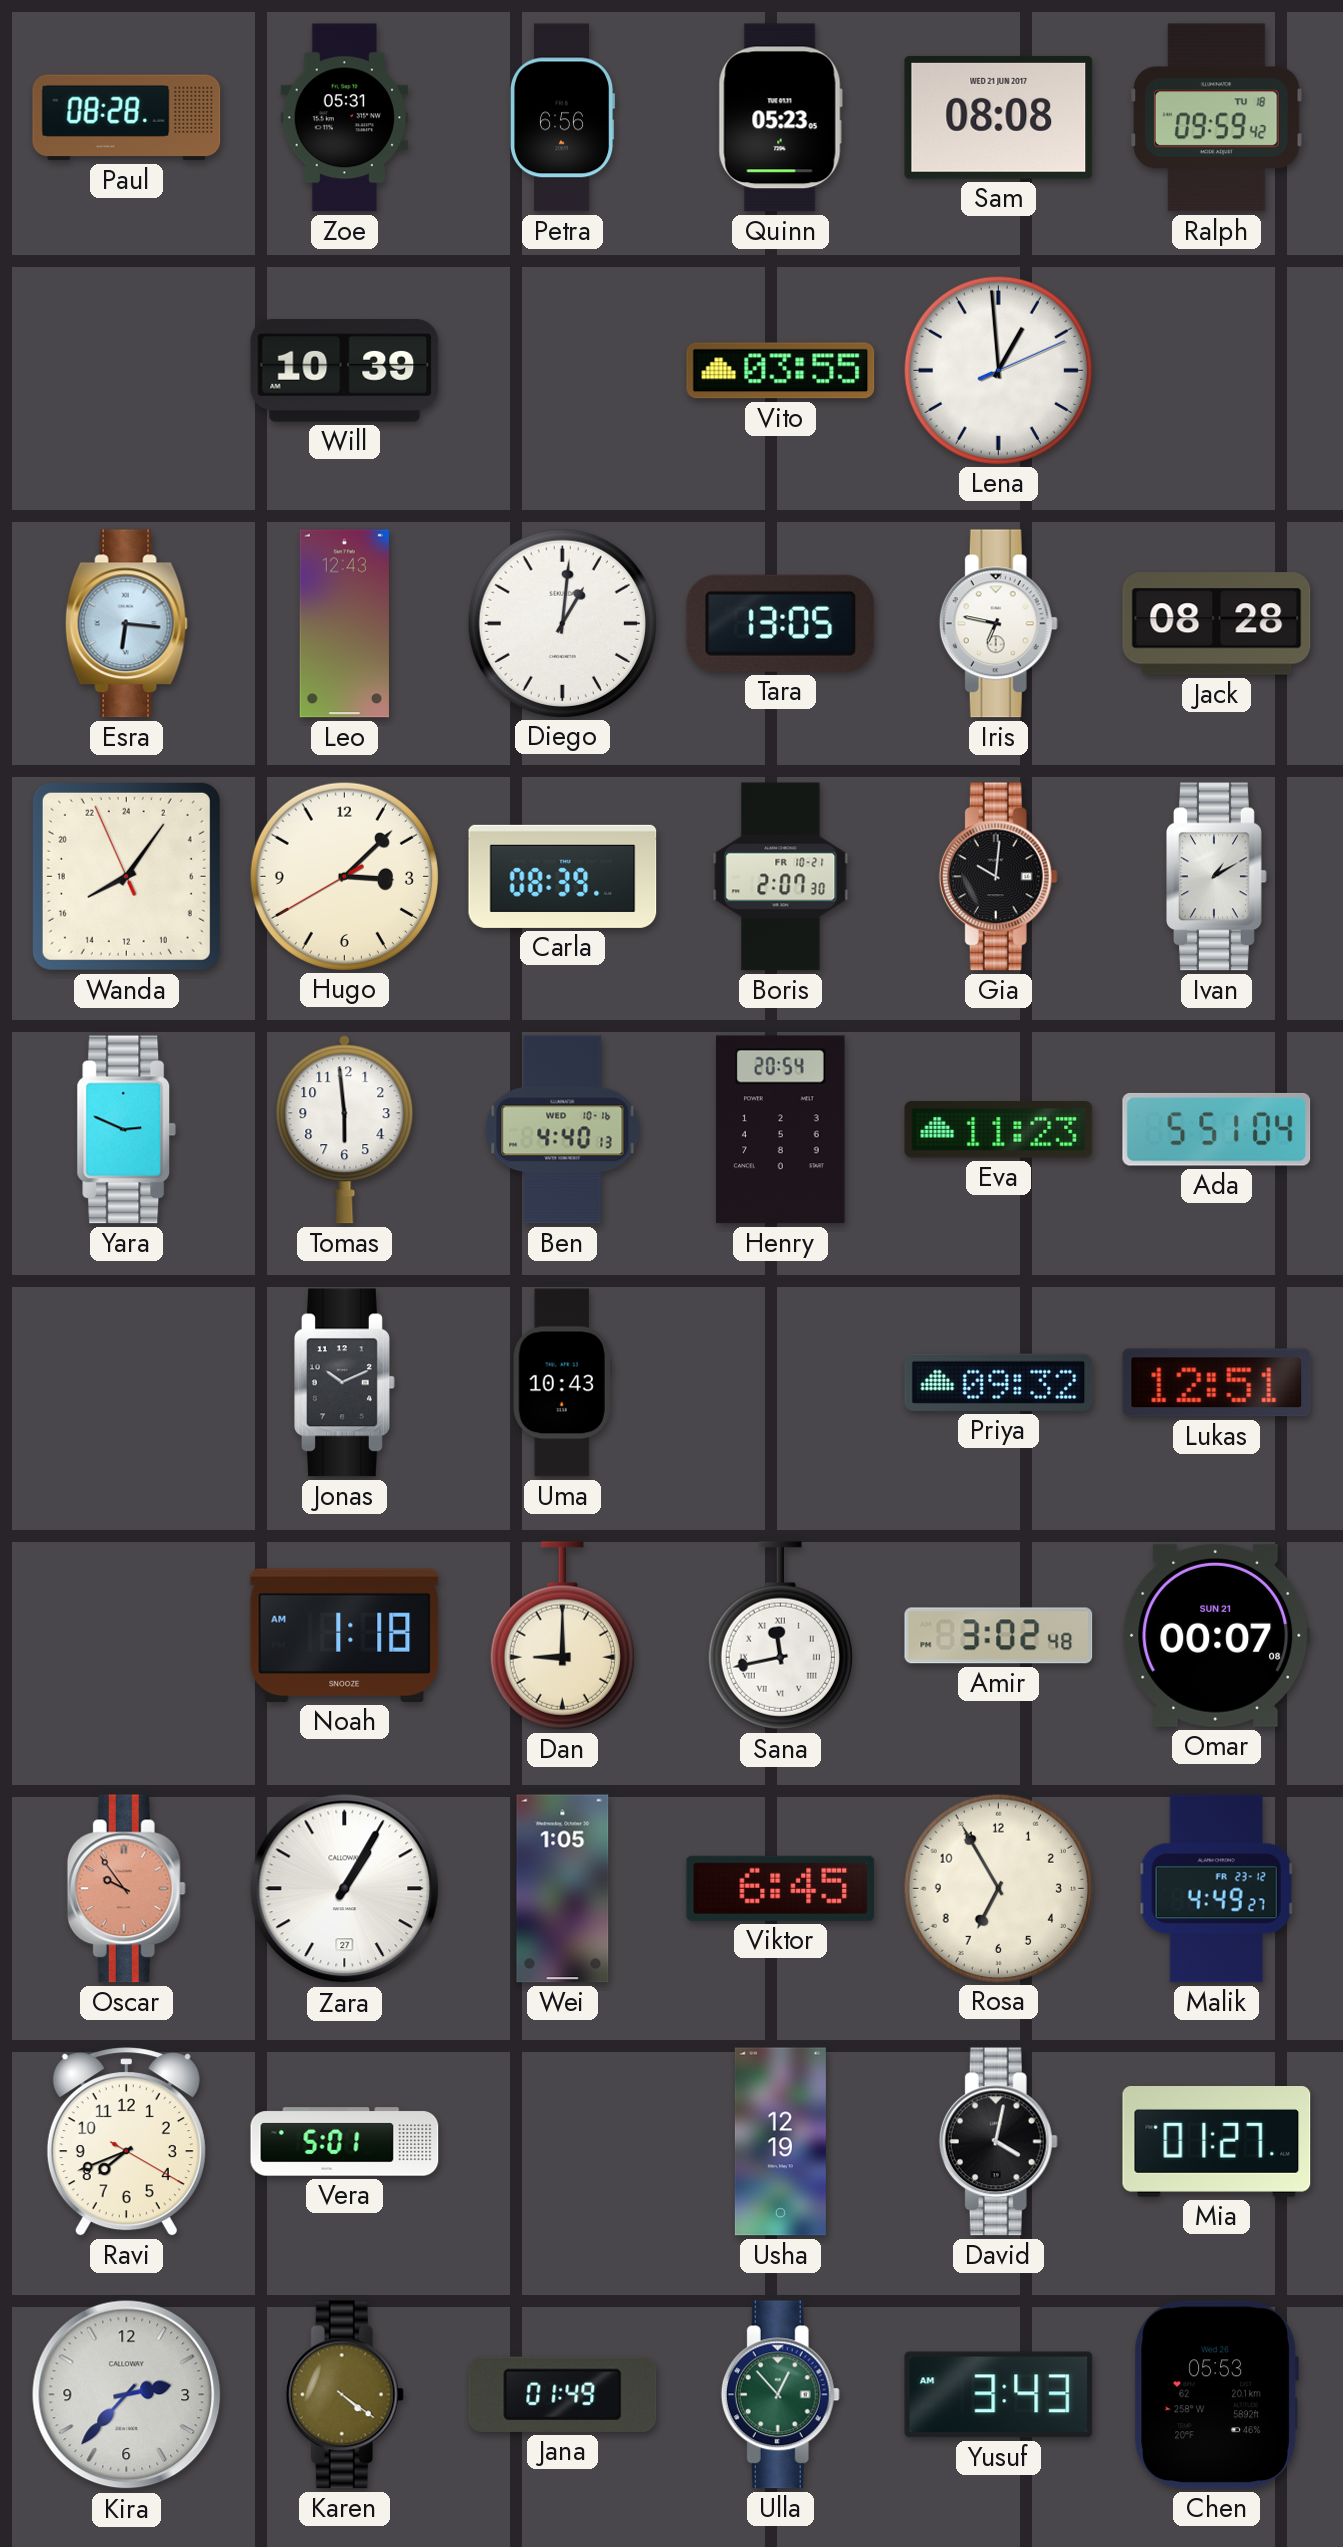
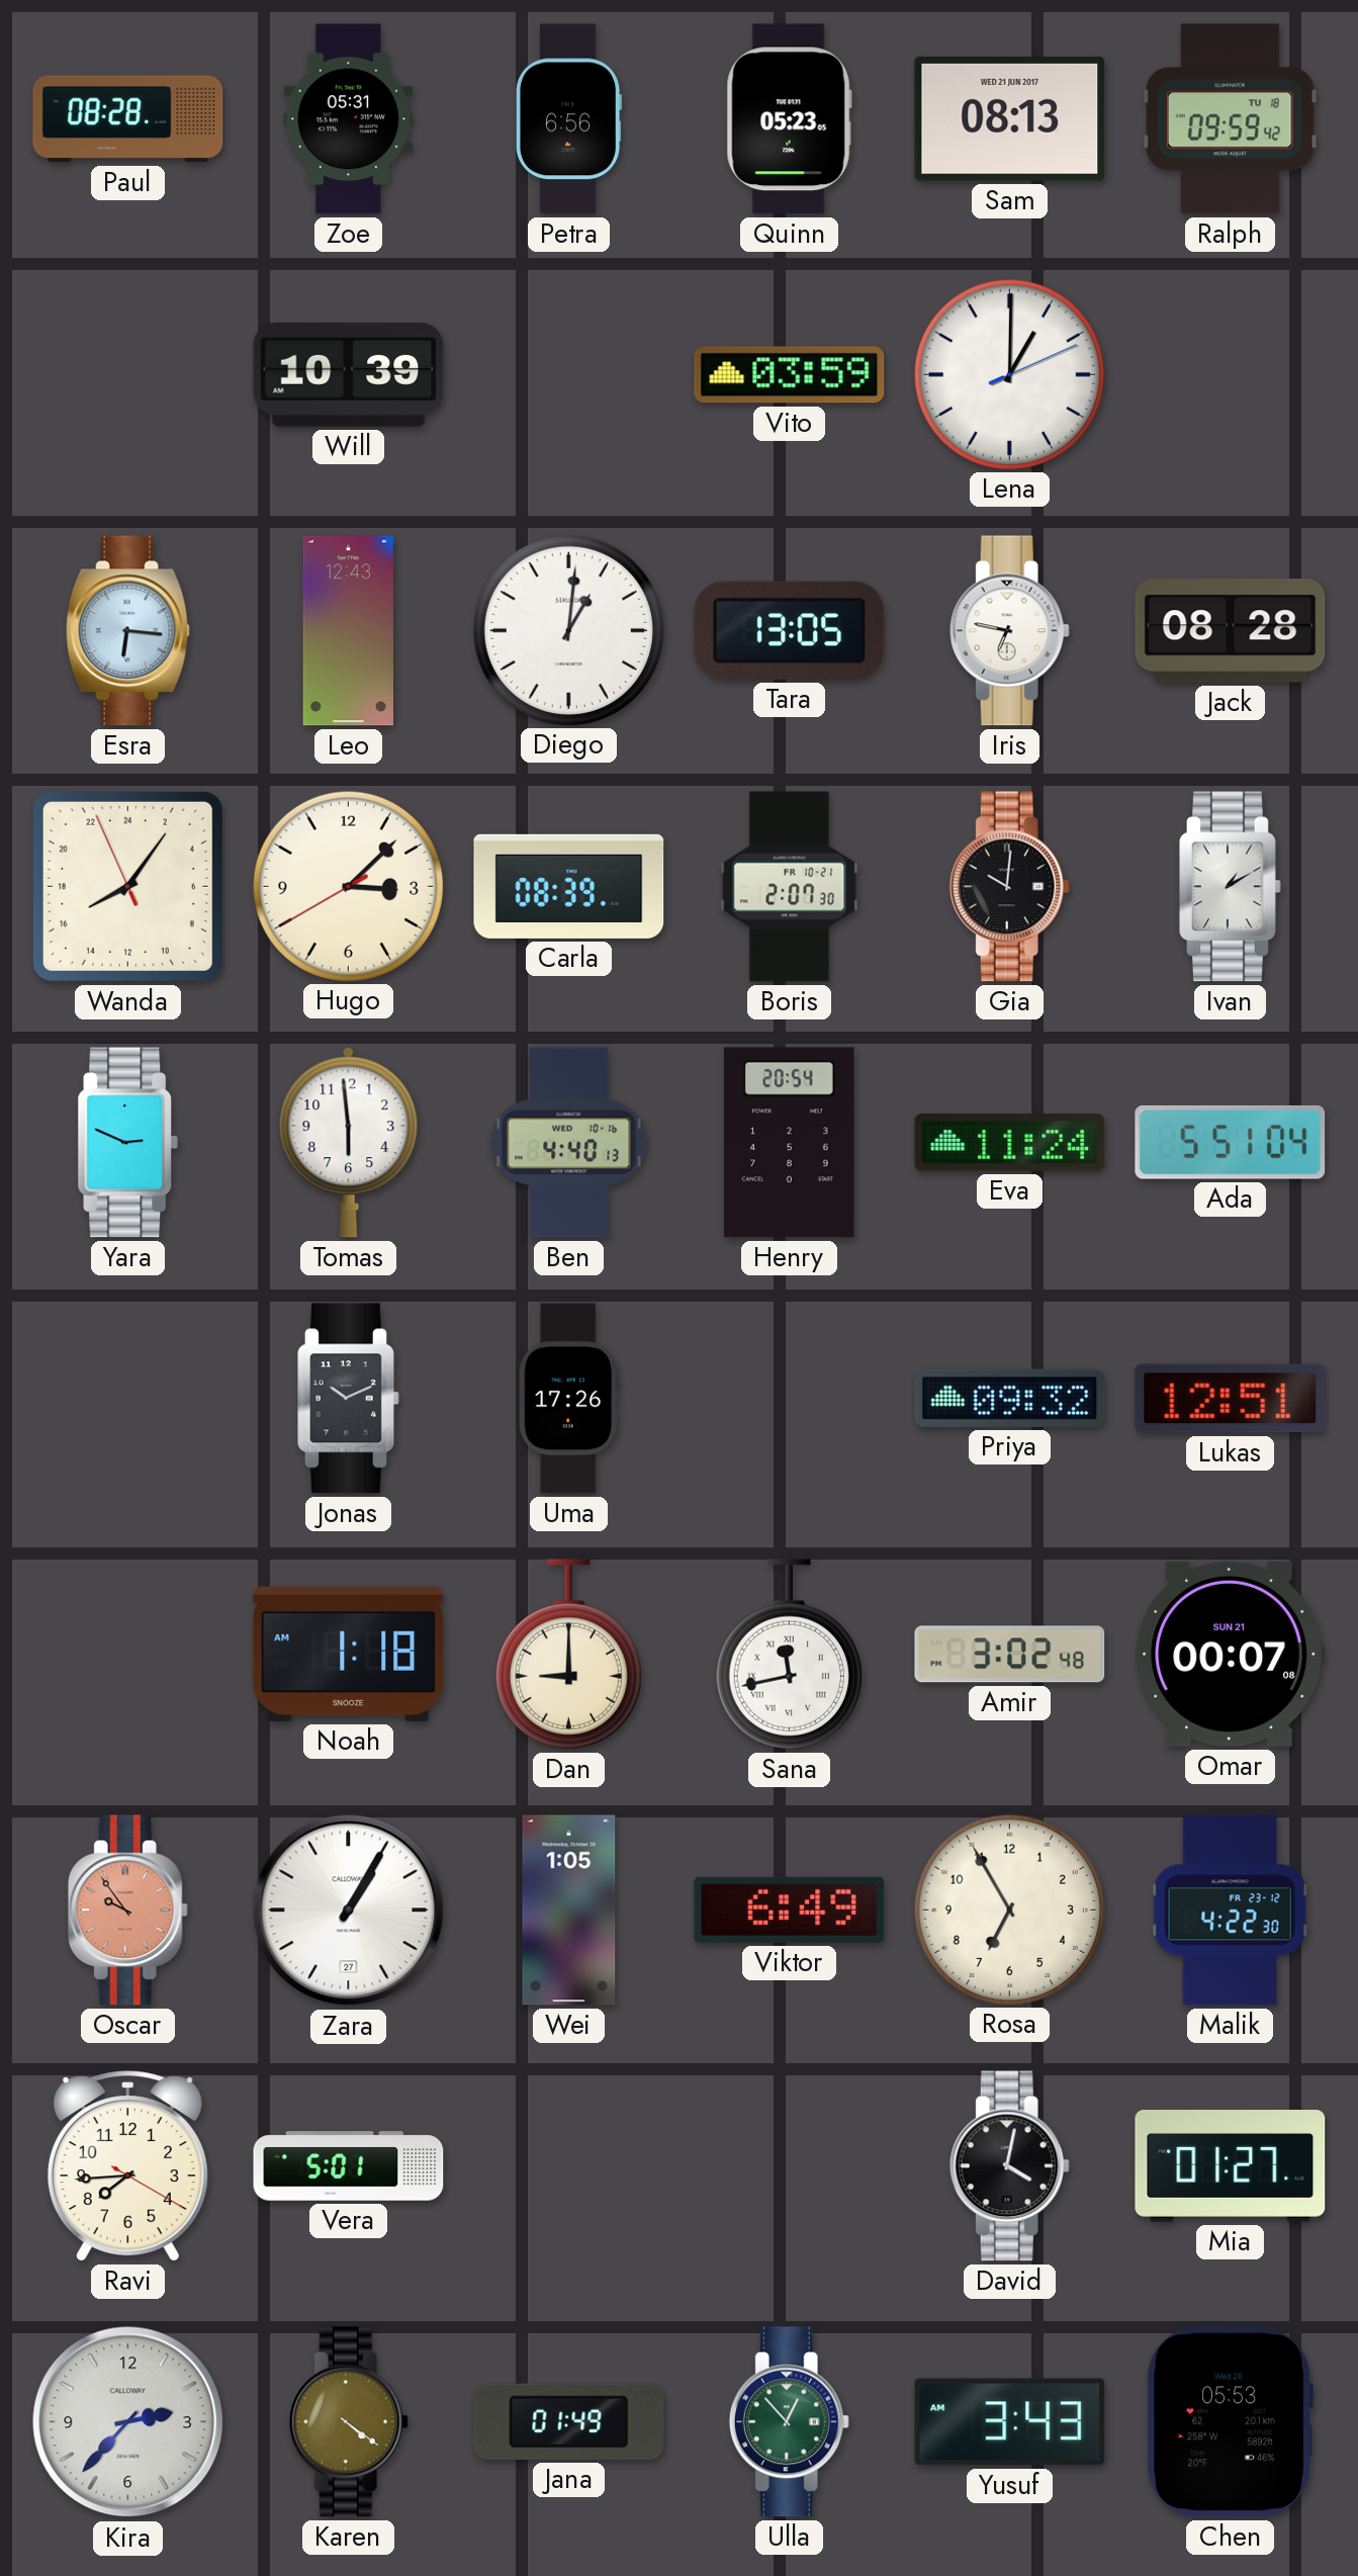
Sam: 08:08 -> 08:13
Vito: 03:55 -> 03:59
Lena: 12:59 -> 1:00
Eva: 11:23 -> 11:24
Uma: 10:43 -> 17:26
Viktor: 6:45 -> 6:49
Malik: 4:49 -> 4:22
Ravi: 7:41 -> 7:44
Usha: 12:19 -> none
